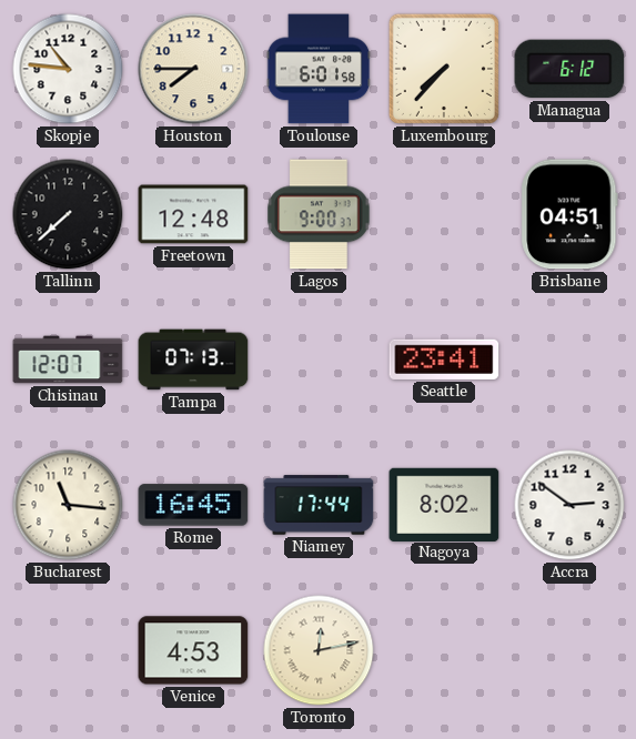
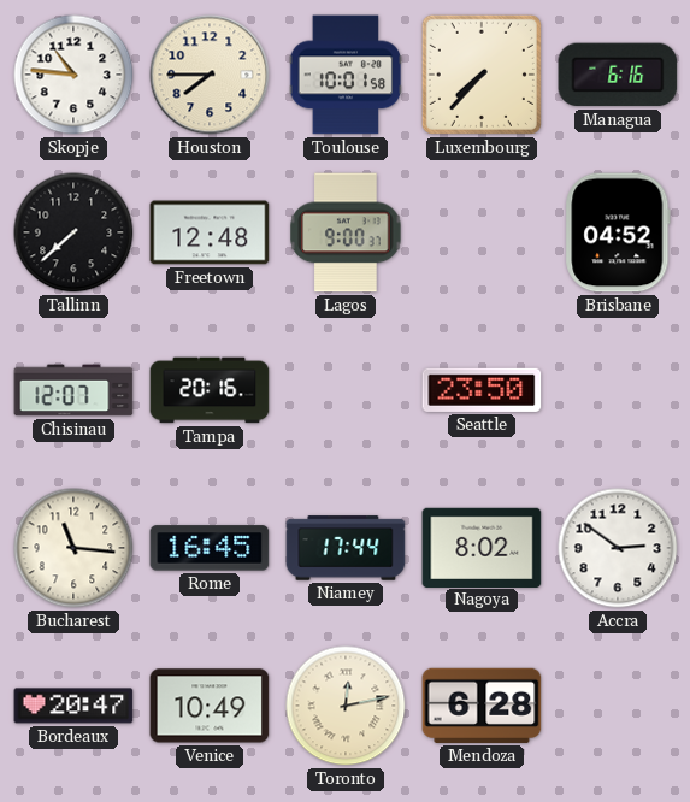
Toulouse: 6:01 -> 10:01
Managua: 6:12 -> 6:16
Brisbane: 04:51 -> 04:52
Tampa: 07:13 -> 20:16
Seattle: 23:41 -> 23:50
Bordeaux: none -> 20:47
Venice: 4:53 -> 10:49
Mendoza: none -> 6:28
